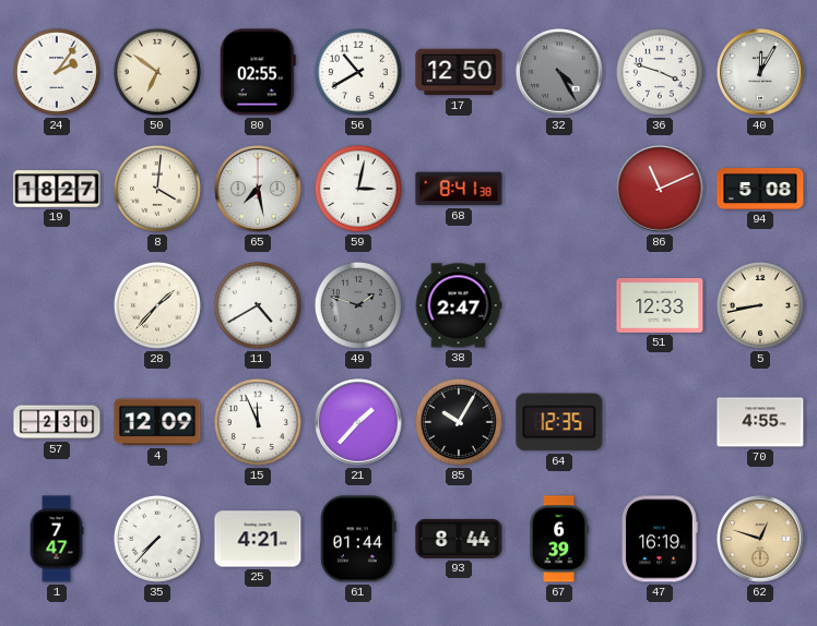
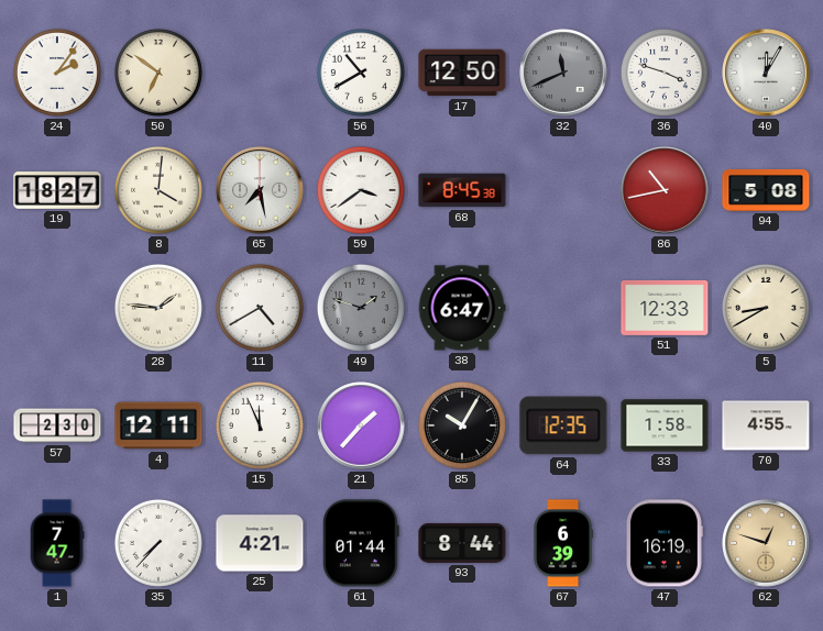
80: 02:55 -> none
32: 4:25 -> 11:41
59: 3:02 -> 3:39
68: 8:41 -> 8:45
86: 11:11 -> 10:43
28: 1:37 -> 1:46
38: 2:47 -> 6:47
5: 8:43 -> 8:40
4: 12:09 -> 12:11
33: none -> 1:58
